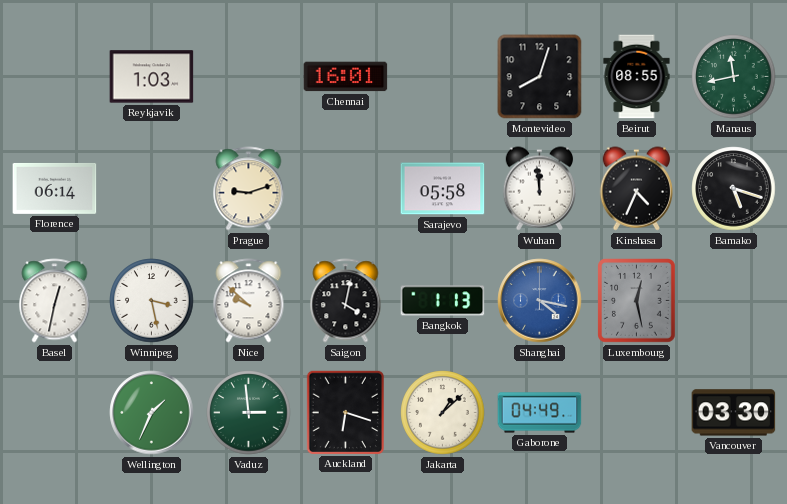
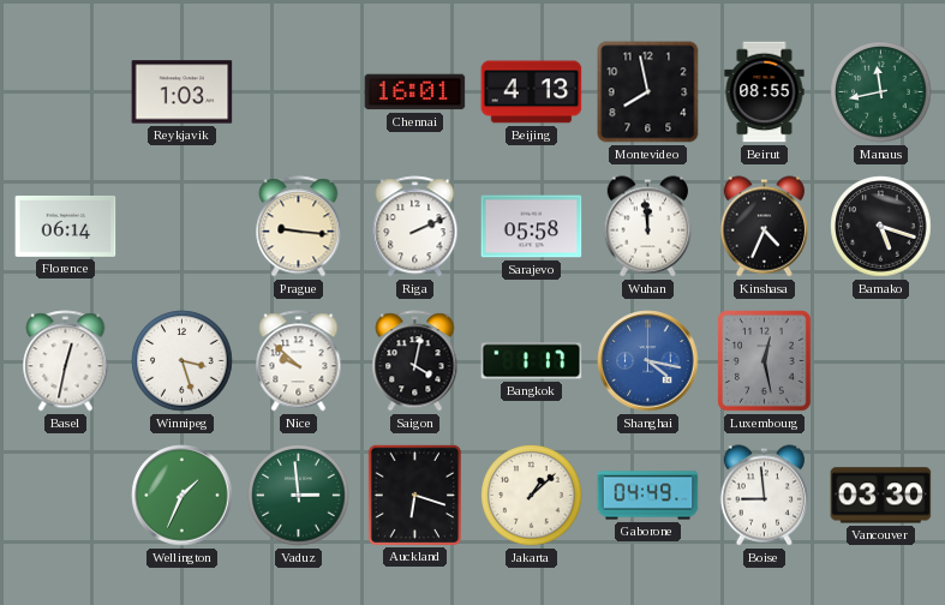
Beijing: none -> 4:13
Montevideo: 8:03 -> 7:58
Prague: 9:12 -> 9:16
Riga: none -> 2:11
Winnipeg: 3:28 -> 3:27
Bangkok: 1:13 -> 1:17
Boise: none -> 8:59
